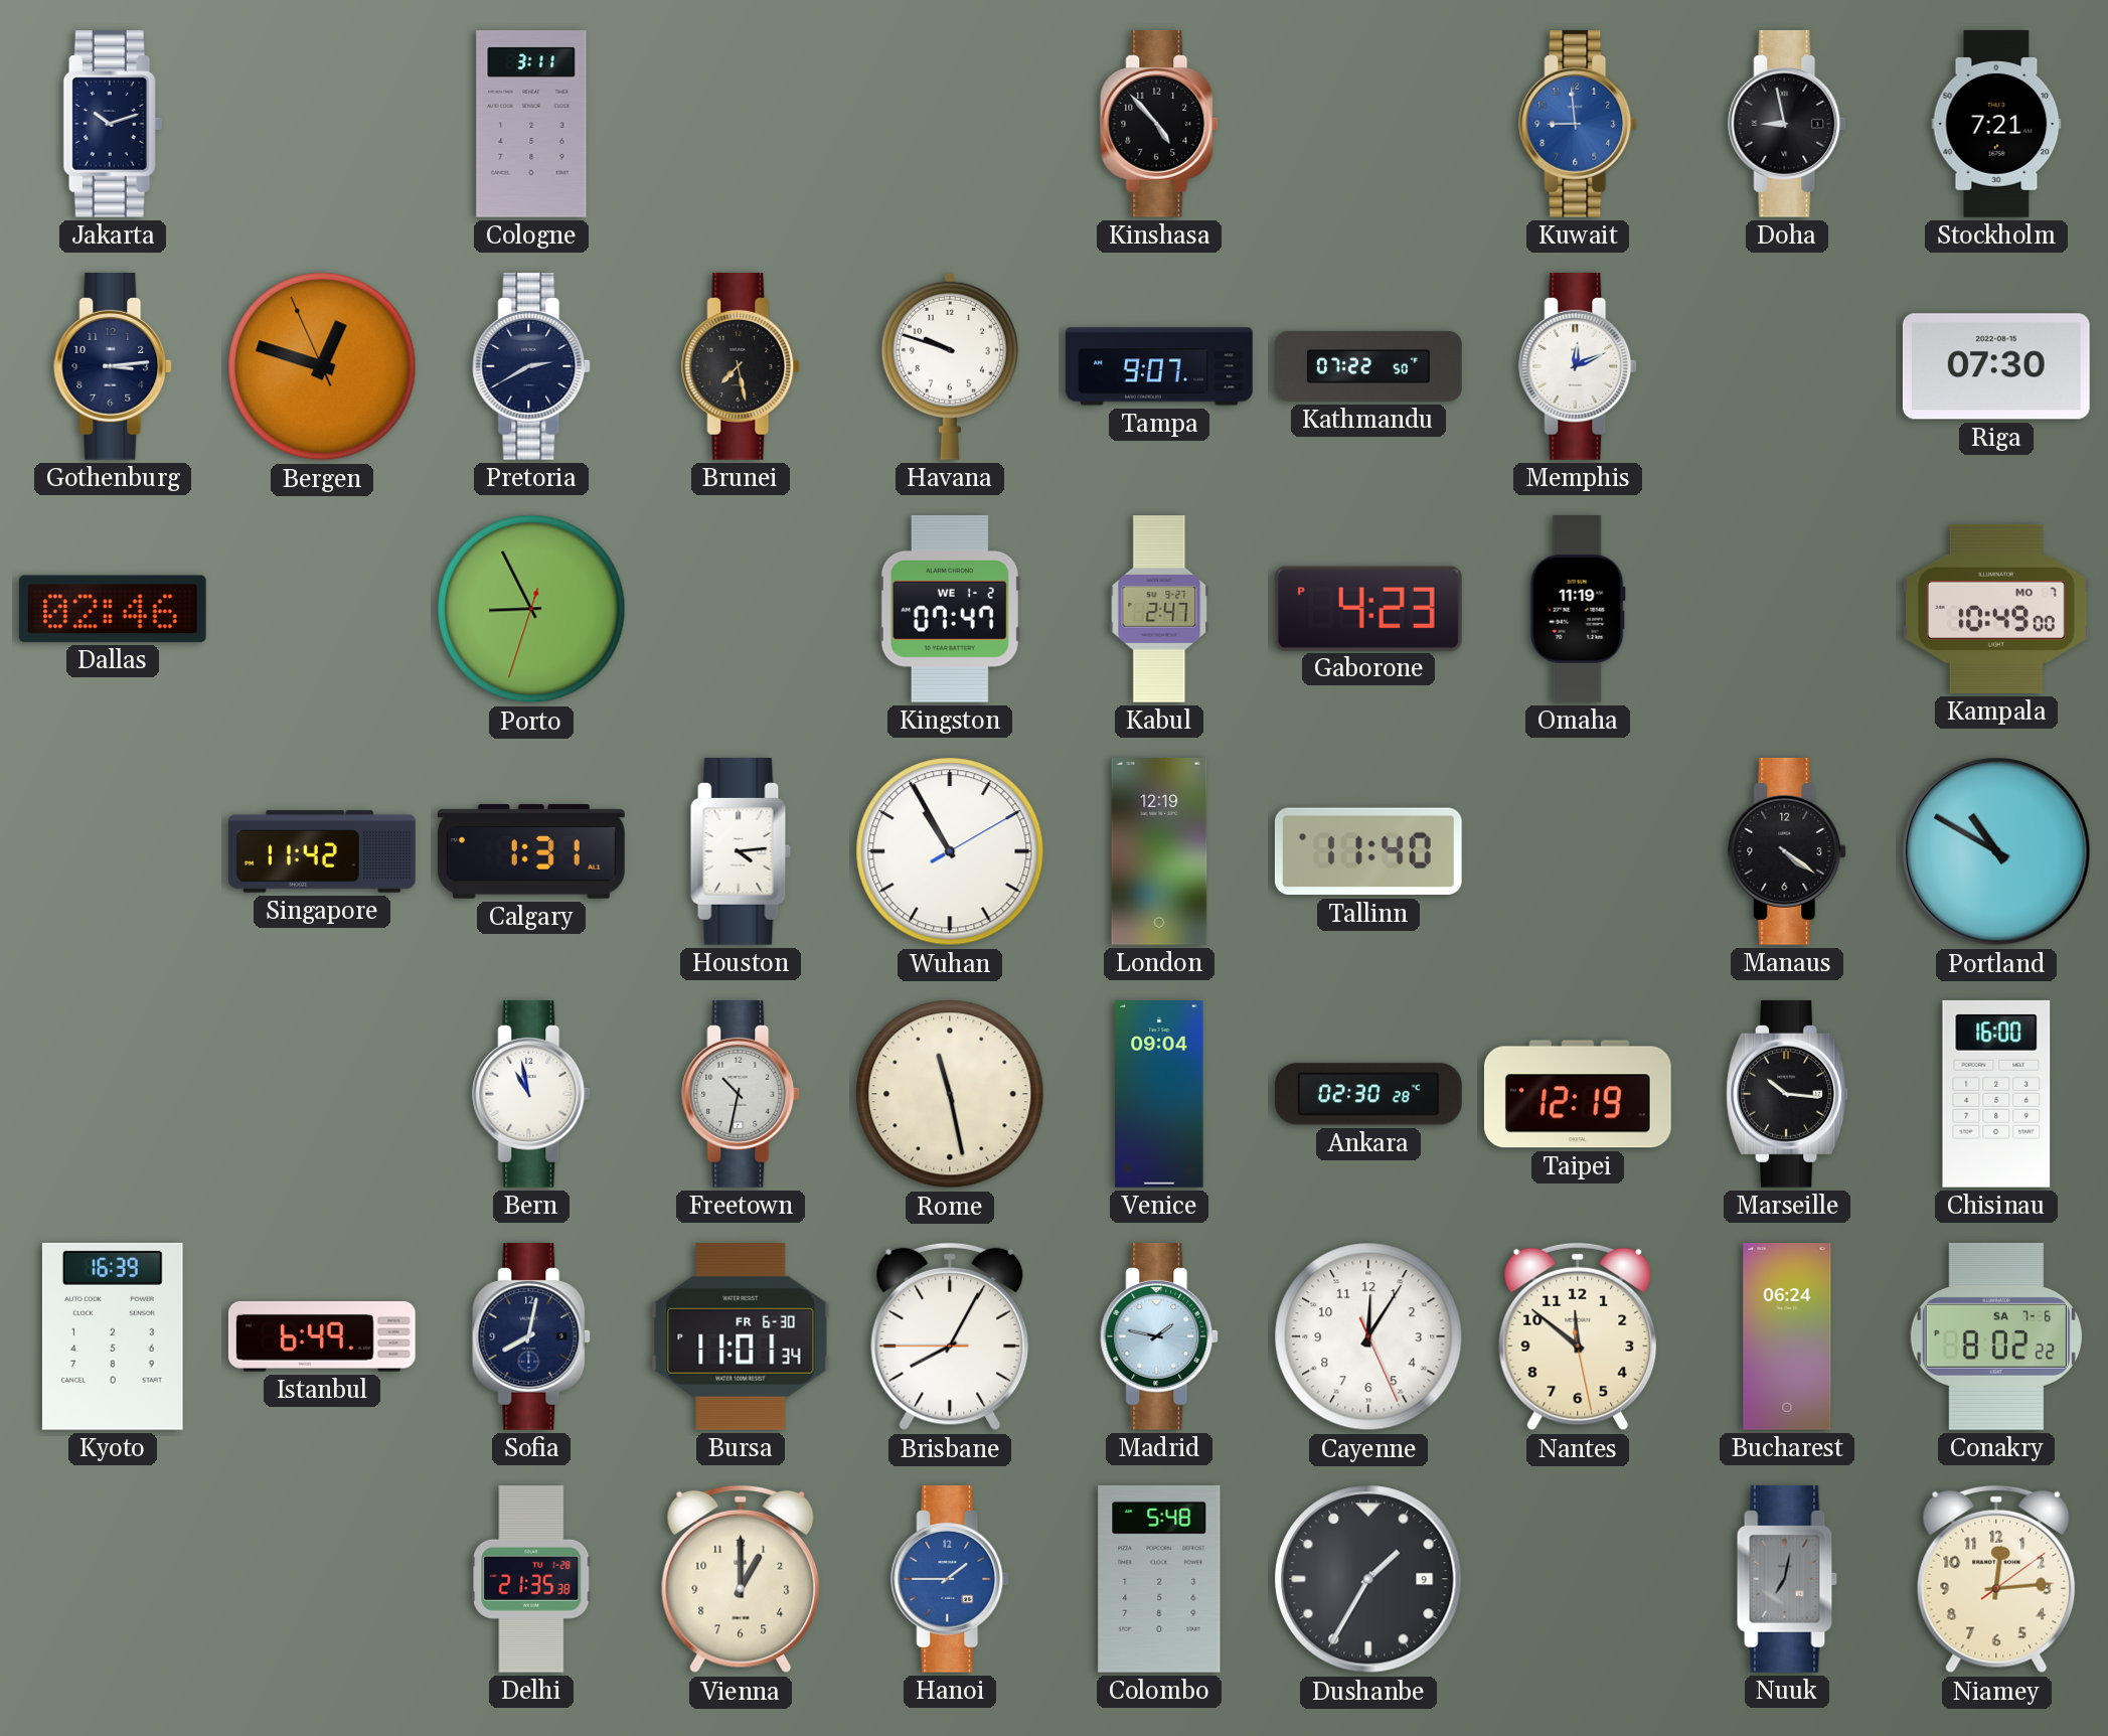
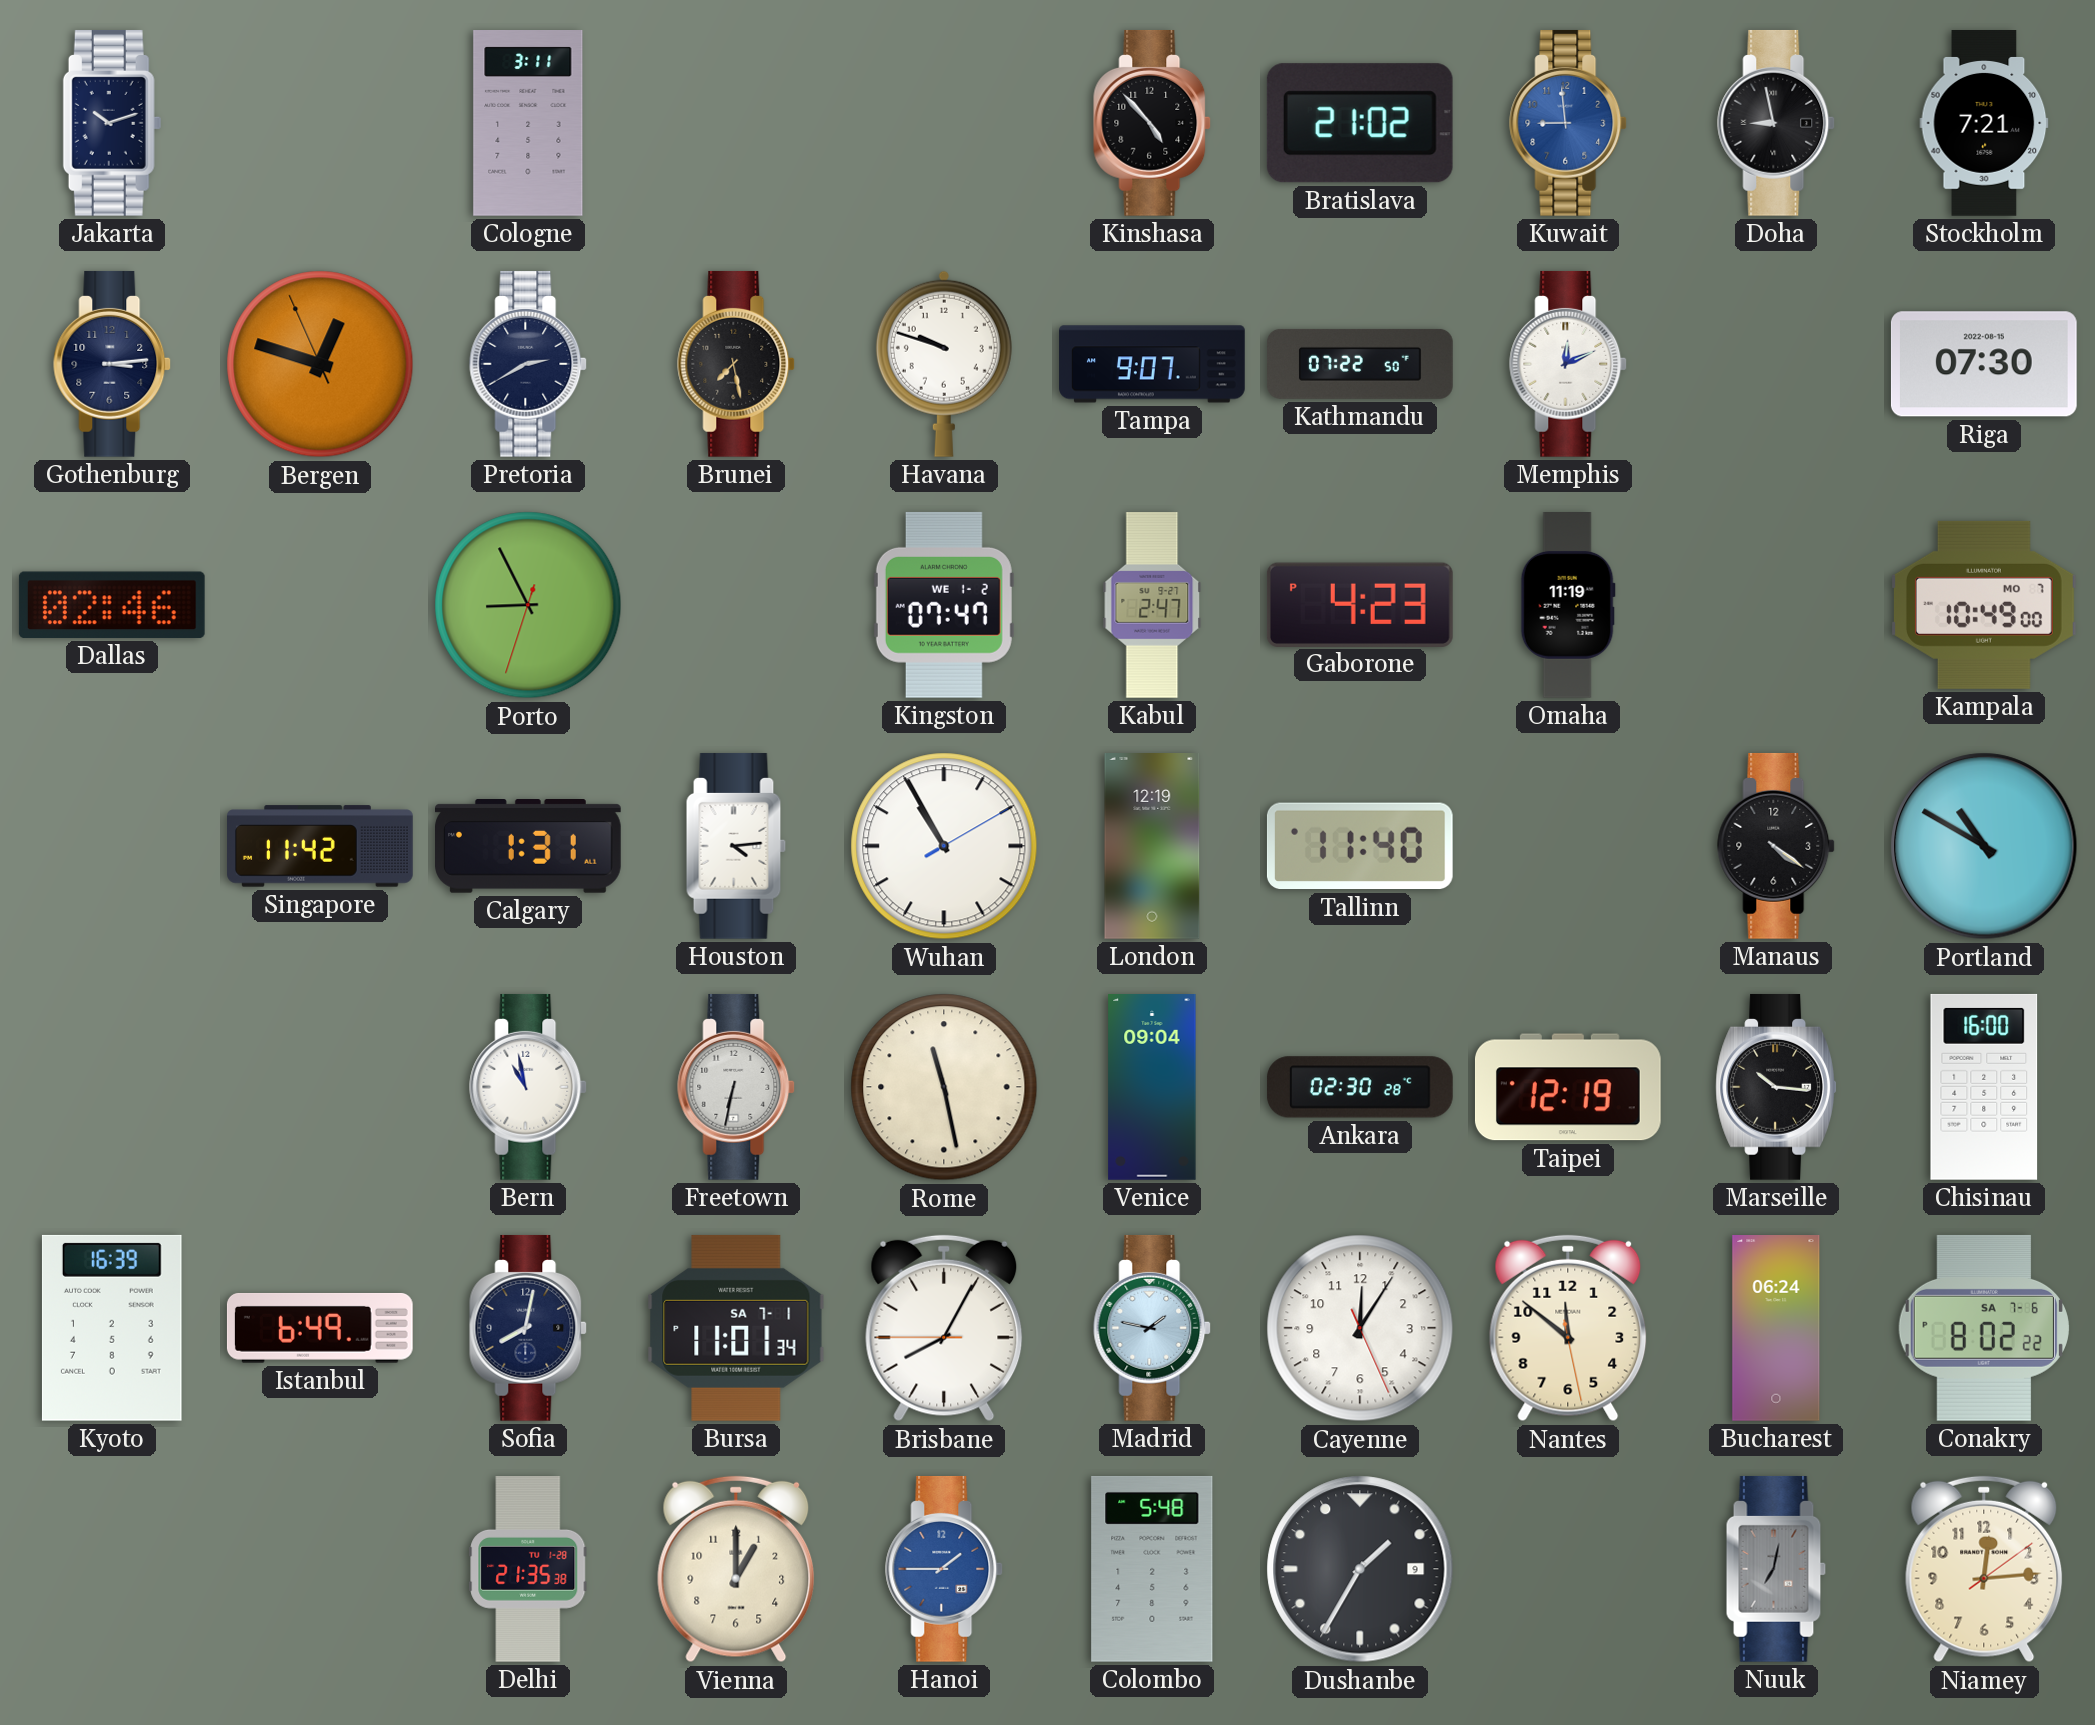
Bratislava: none -> 21:02
Freetown: 10:32 -> 6:32
Bursa date: FR 6-30 -> SA 7-1
